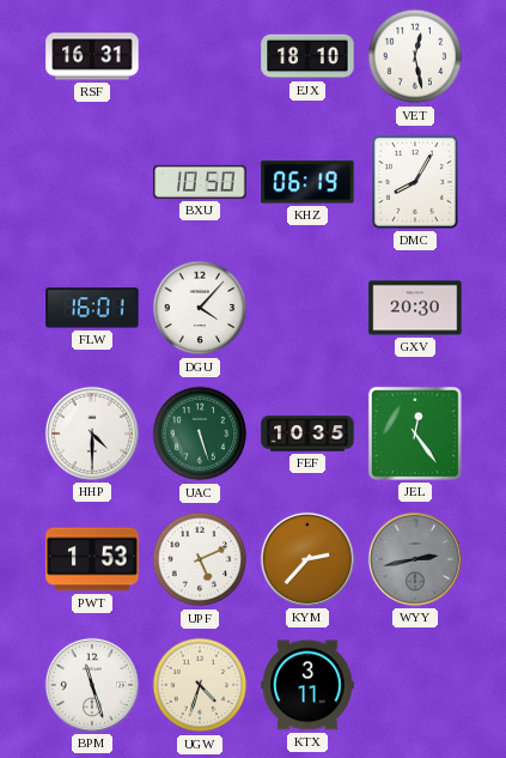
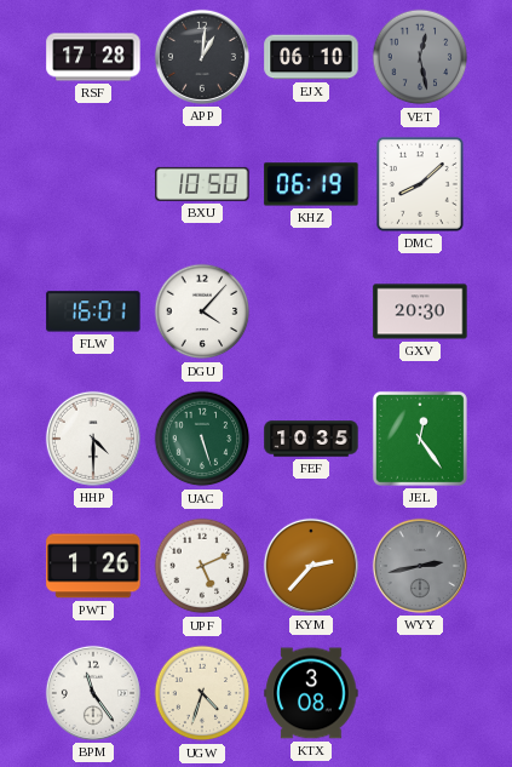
RSF: 16:31 -> 17:28
APP: none -> 1:01
EJX: 18:10 -> 06:10
VET dial: white -> grey
DMC: 8:05 -> 8:08
PWT: 1:53 -> 1:26
BPM: 11:27 -> 11:24
KTX: 3:11 -> 3:08
